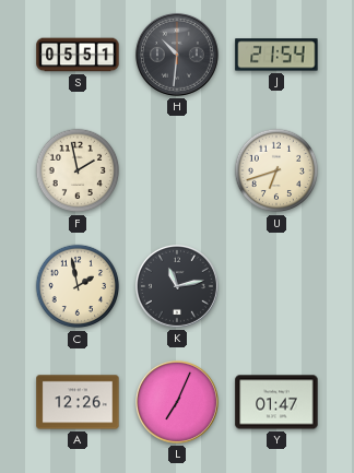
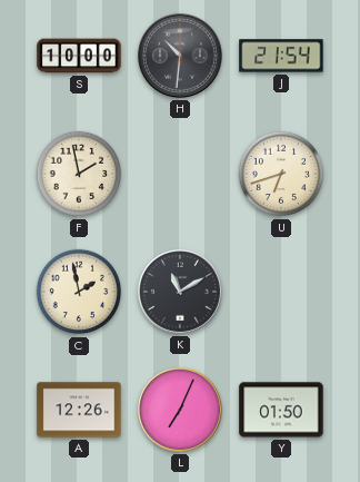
S: 05:51 -> 10:00
K: 11:13 -> 11:10
Y: 01:47 -> 01:50
